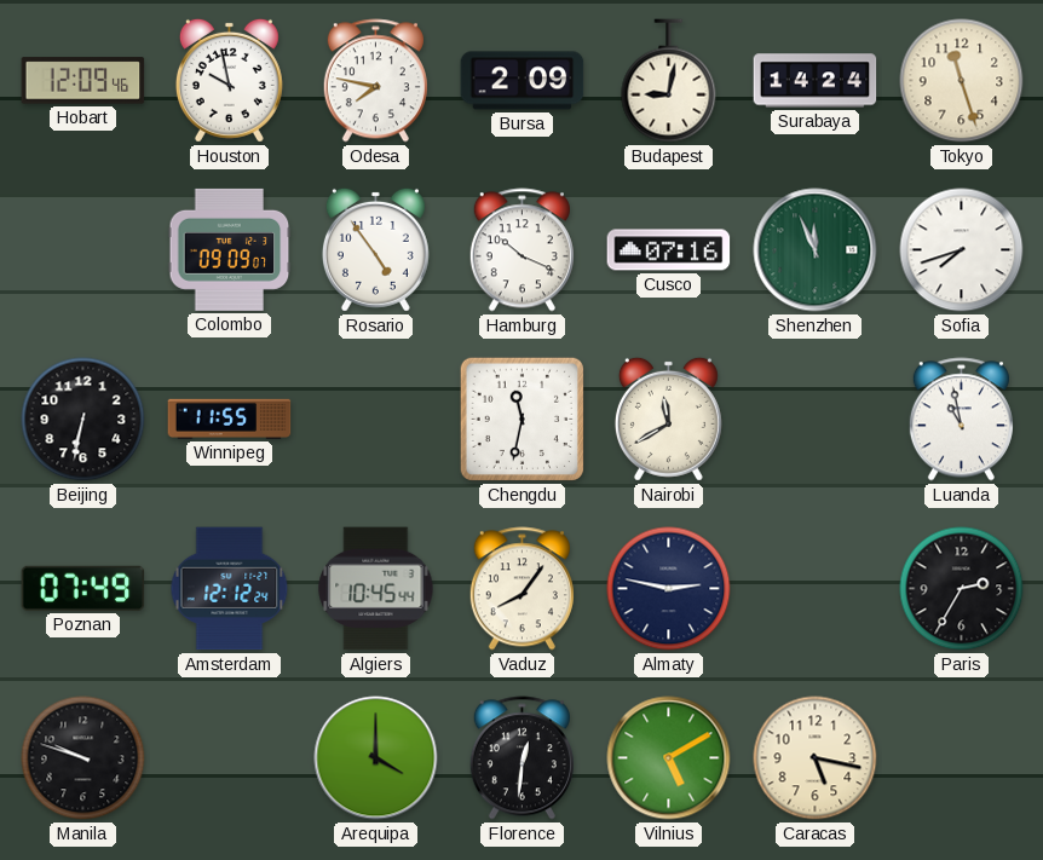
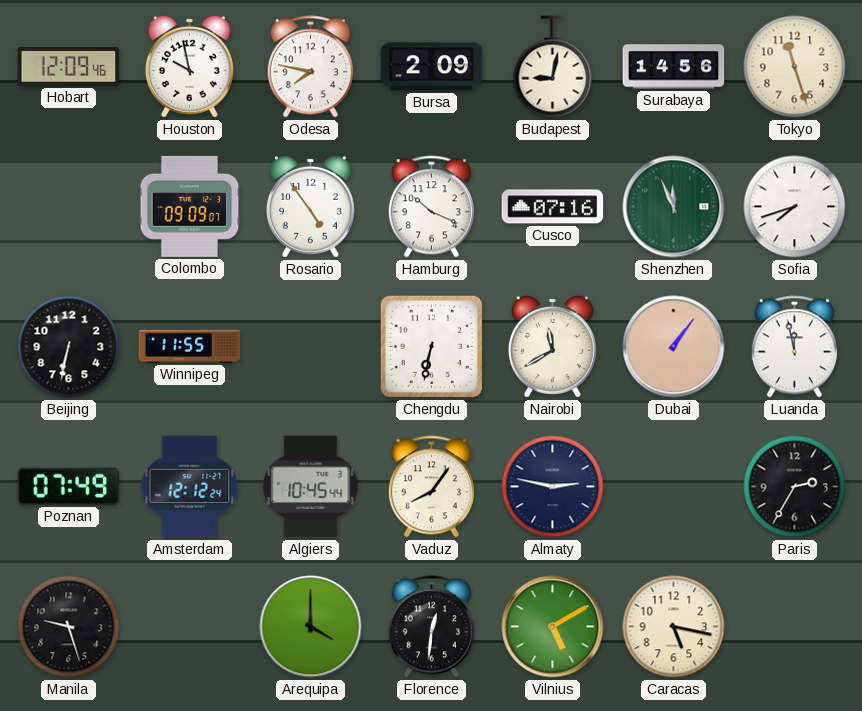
Surabaya: 14:24 -> 14:56
Chengdu: 11:32 -> 6:32
Dubai: none -> 1:06
Luanda: 10:58 -> 11:58
Manila: 9:48 -> 9:27
